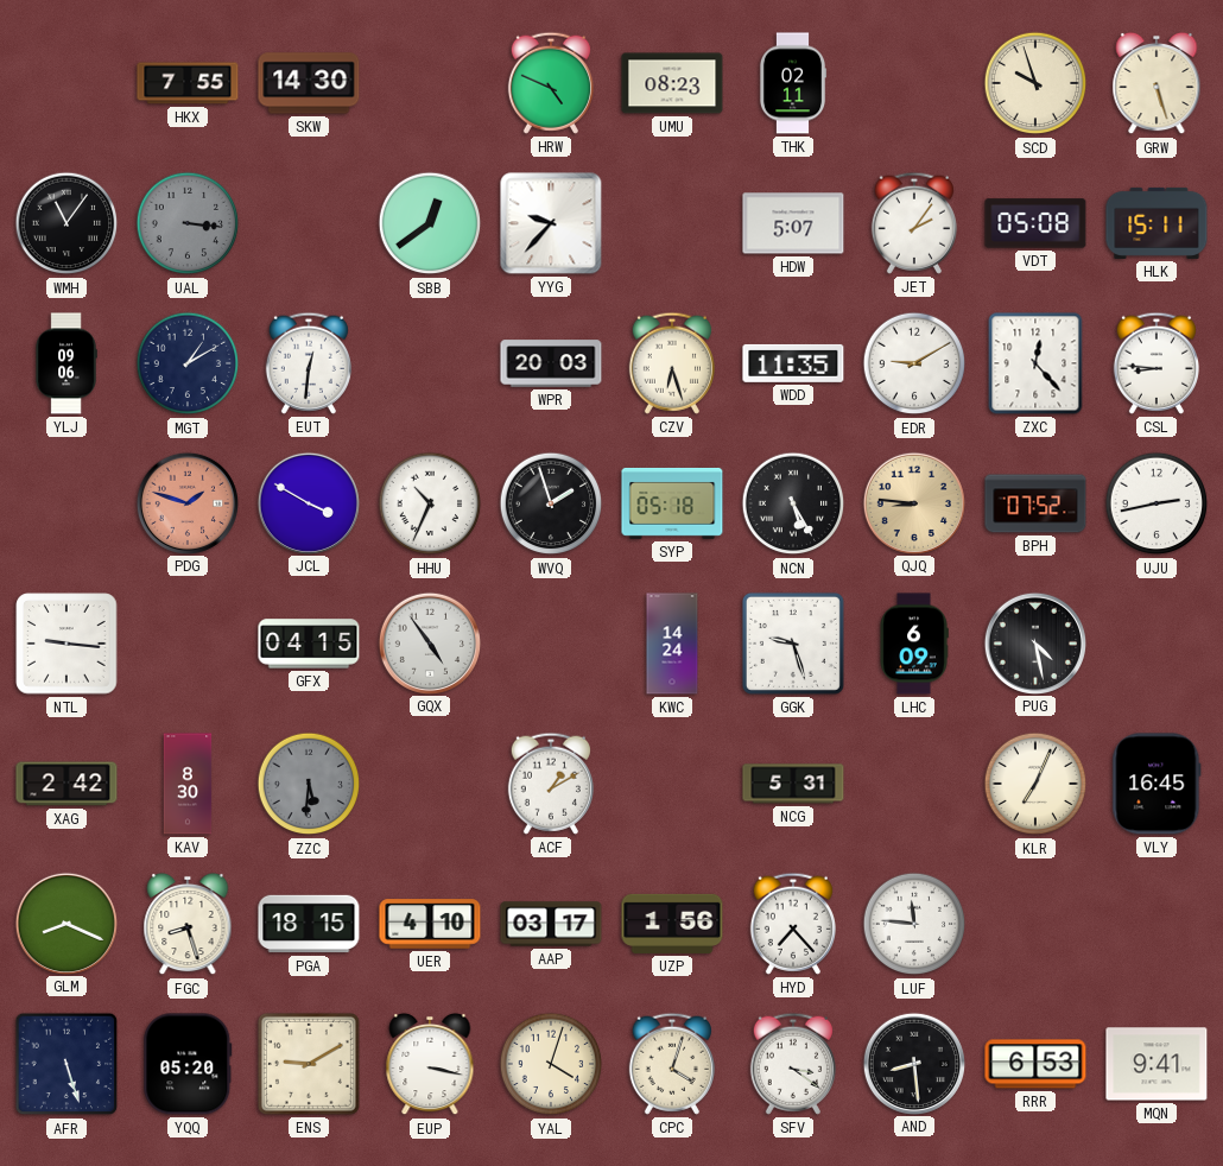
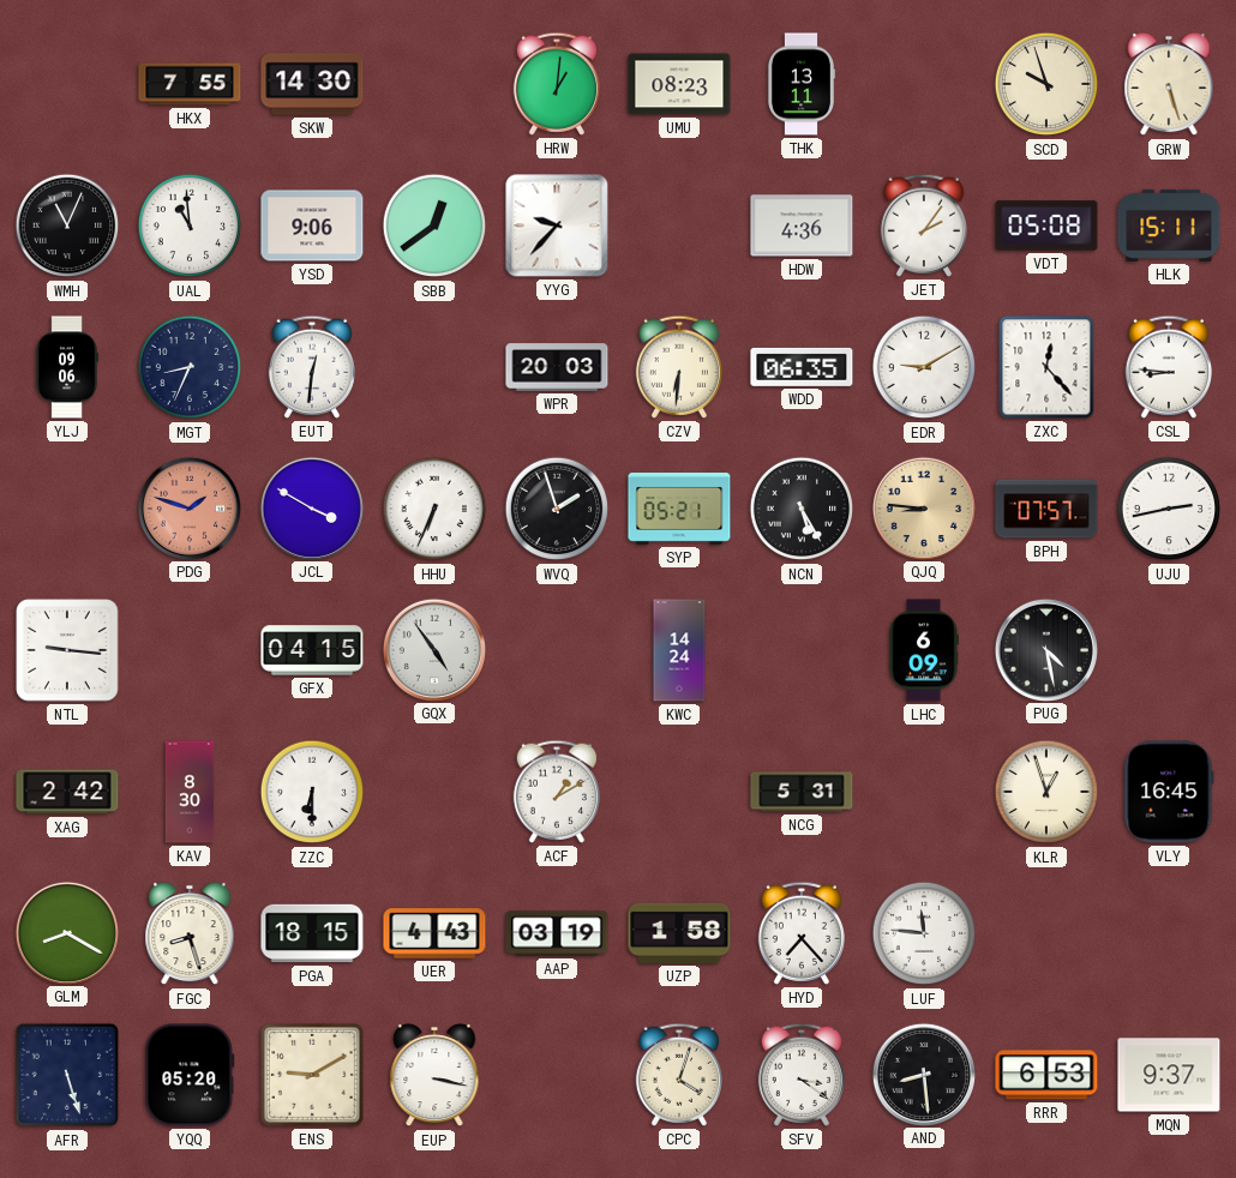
HRW: 4:49 -> 1:01
THK: 02:11 -> 13:11
WMH: 11:06 -> 11:04
UAL: 3:16 -> 10:59
UAL dial: grey -> white
YSD: none -> 9:06
HDW: 5:07 -> 4:36
MGT: 1:10 -> 8:34
CZV: 6:27 -> 6:31
WDD: 11:35 -> 06:35
HHU: 10:34 -> 6:34
SYP: 05:18 -> 05:21
BPH: 07:52 -> 07:57
GGK: 9:27 -> none
ZZC: 5:31 -> 6:30
ZZC dial: grey -> white
KLR: 7:04 -> 12:57
GLM: 8:19 -> 8:20
UER: 4:10 -> 4:43
AAP: 03:17 -> 03:19
UZP: 1:56 -> 1:58
YAL: 4:03 -> none
MQN: 9:41 -> 9:37
